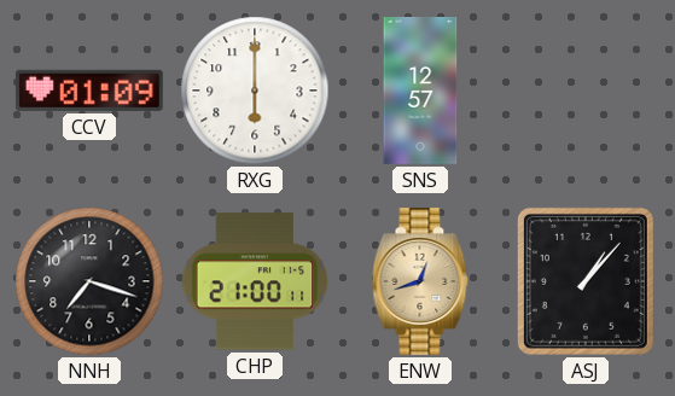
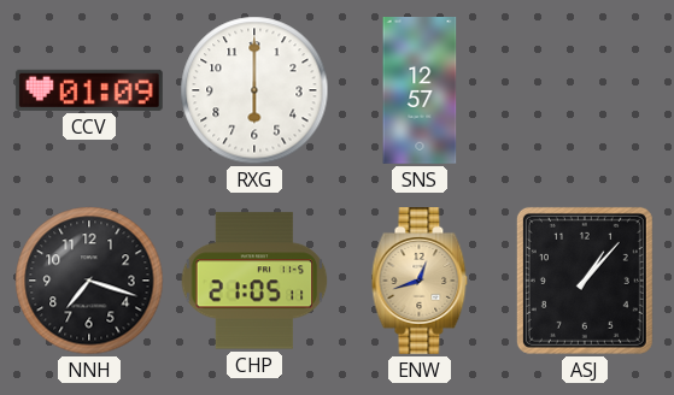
CHP: 21:00 -> 21:05
